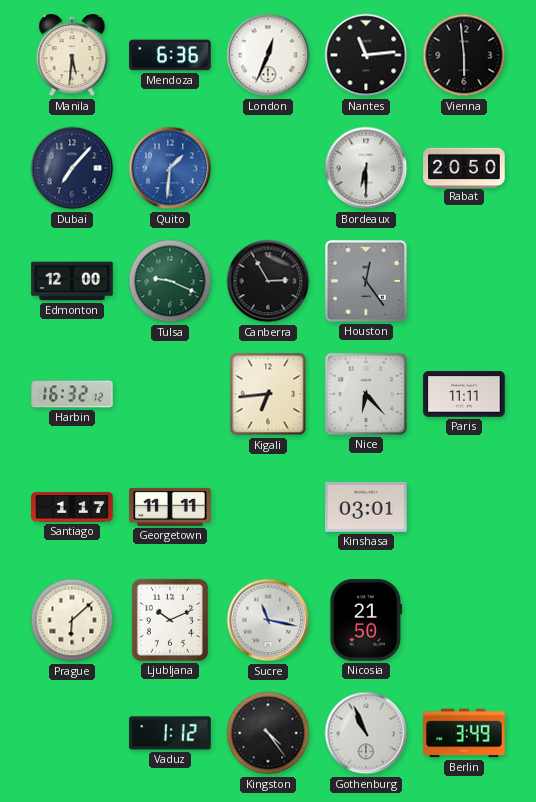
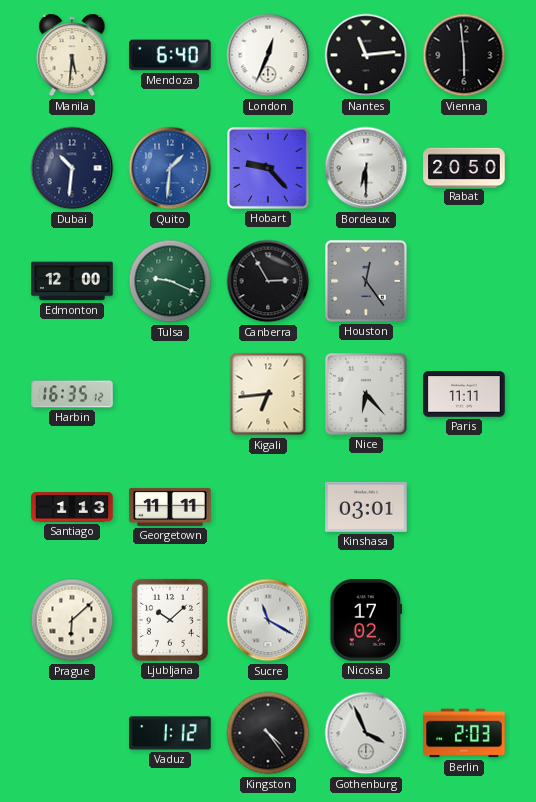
Mendoza: 6:36 -> 6:40
Dubai: 7:07 -> 10:31
Hobart: none -> 9:23
Harbin: 16:32 -> 16:35
Santiago: 1:17 -> 1:13
Ljubljana: 10:11 -> 10:08
Sucre: 11:17 -> 11:20
Nicosia: 21:50 -> 17:02
Gothenburg: 10:56 -> 3:56
Berlin: 3:49 -> 2:03
